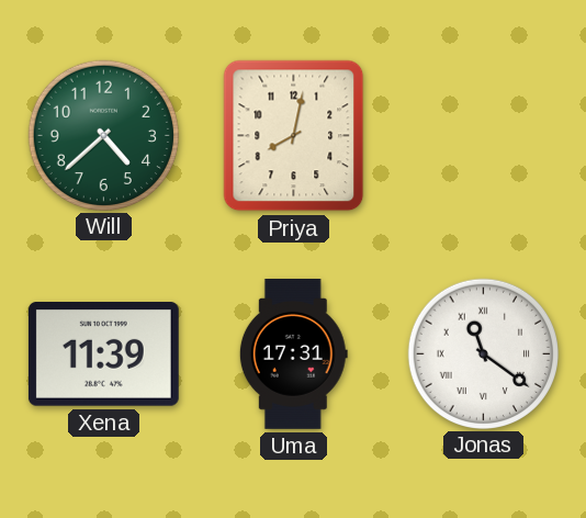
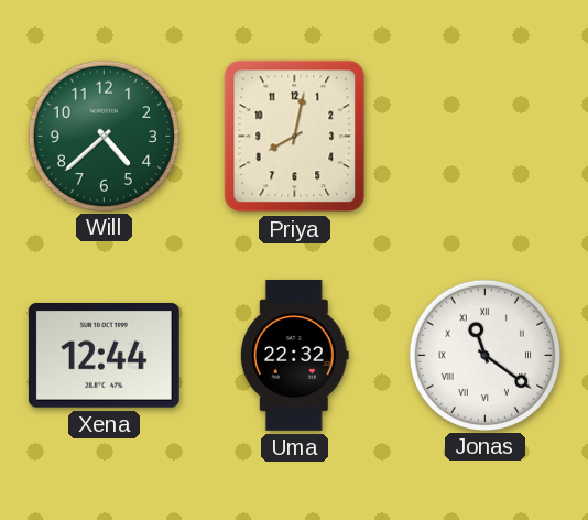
Xena: 11:39 -> 12:44
Uma: 17:31 -> 22:32
